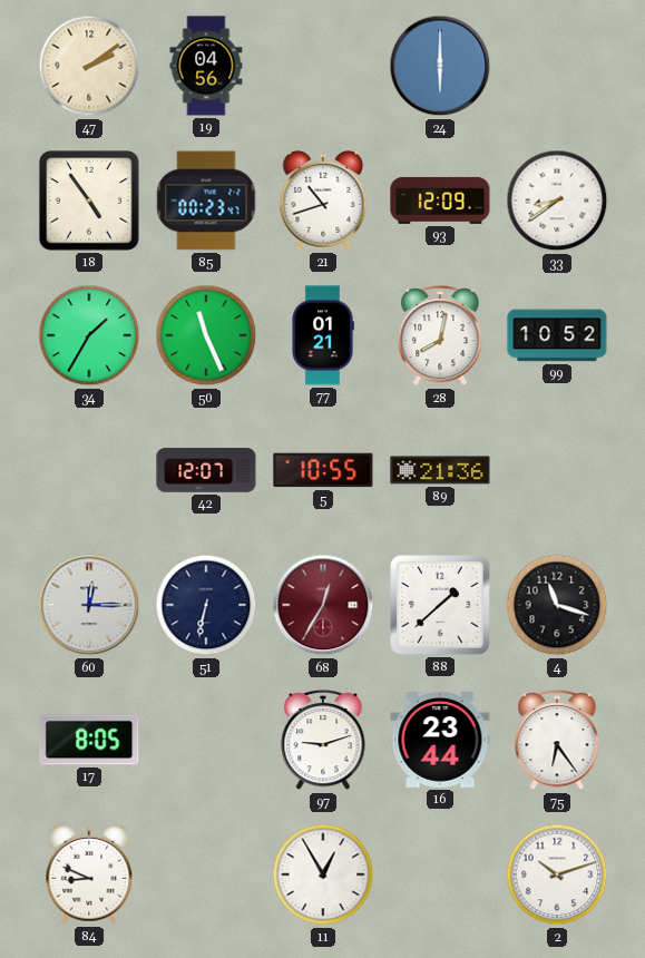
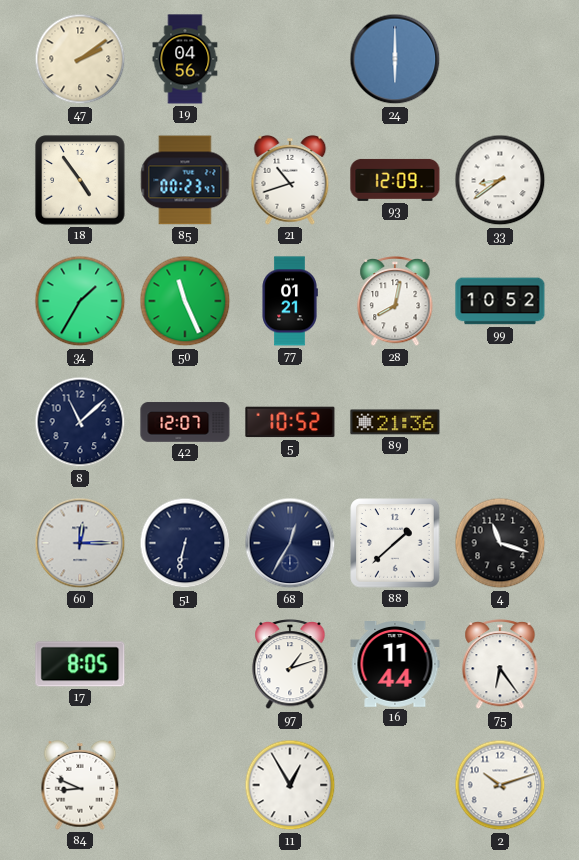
8: none -> 11:08
5: 10:55 -> 10:52
68 dial: burgundy -> navy
97: 9:12 -> 1:12
16: 23:44 -> 11:44
